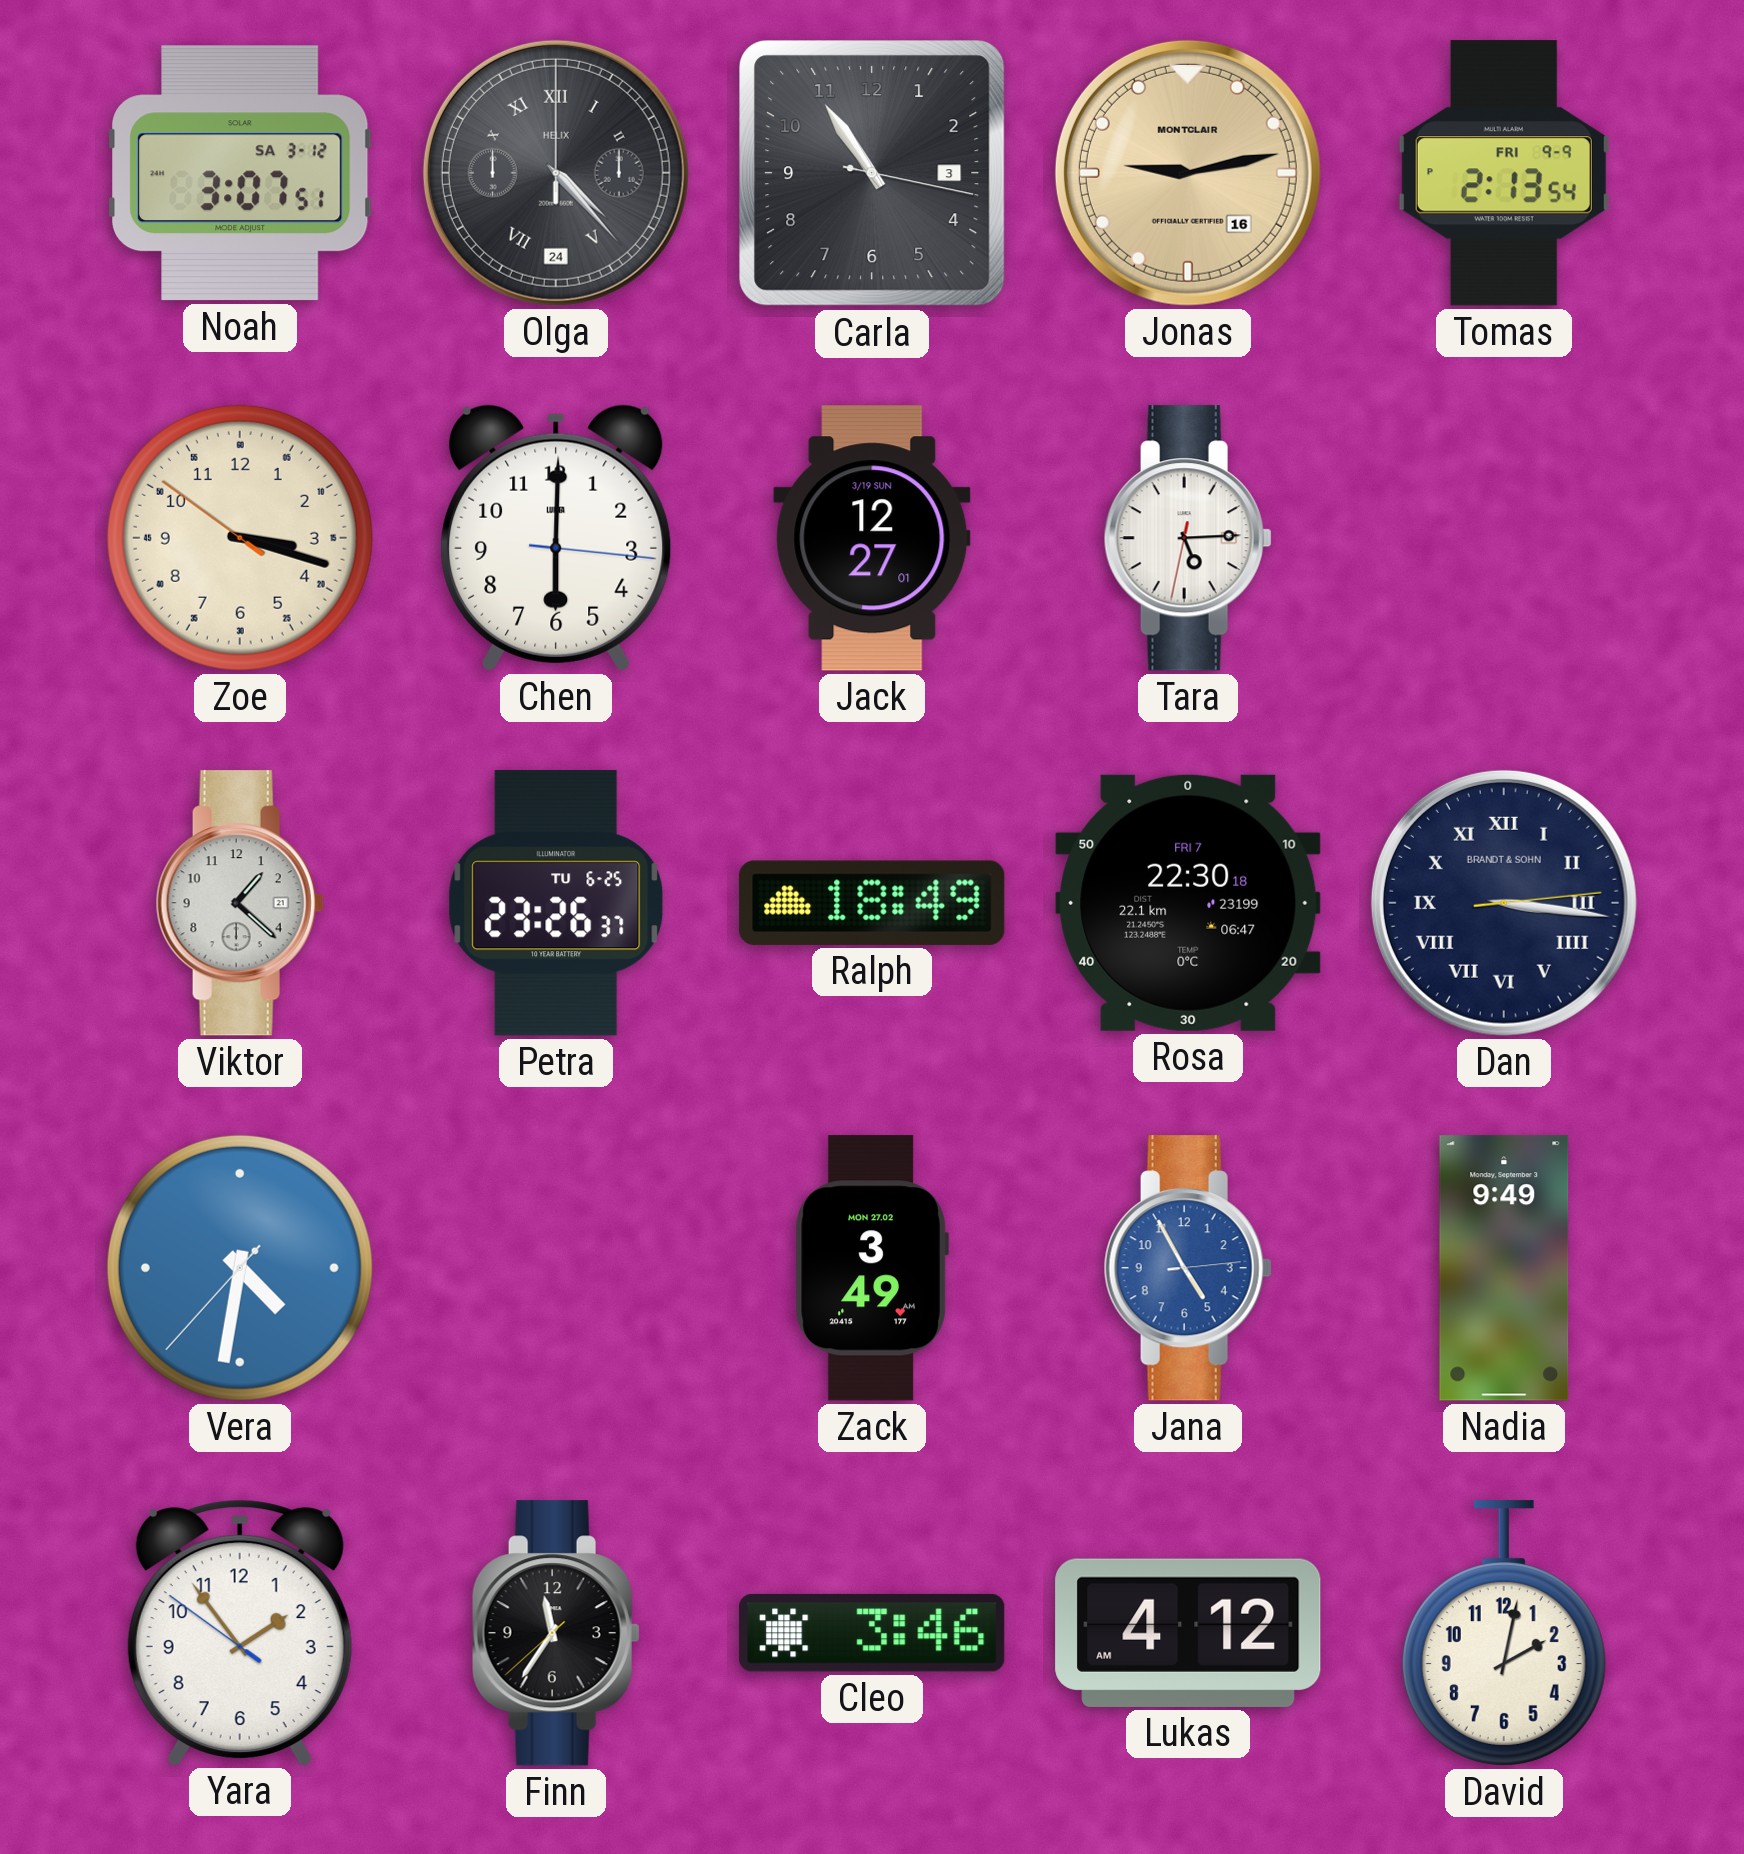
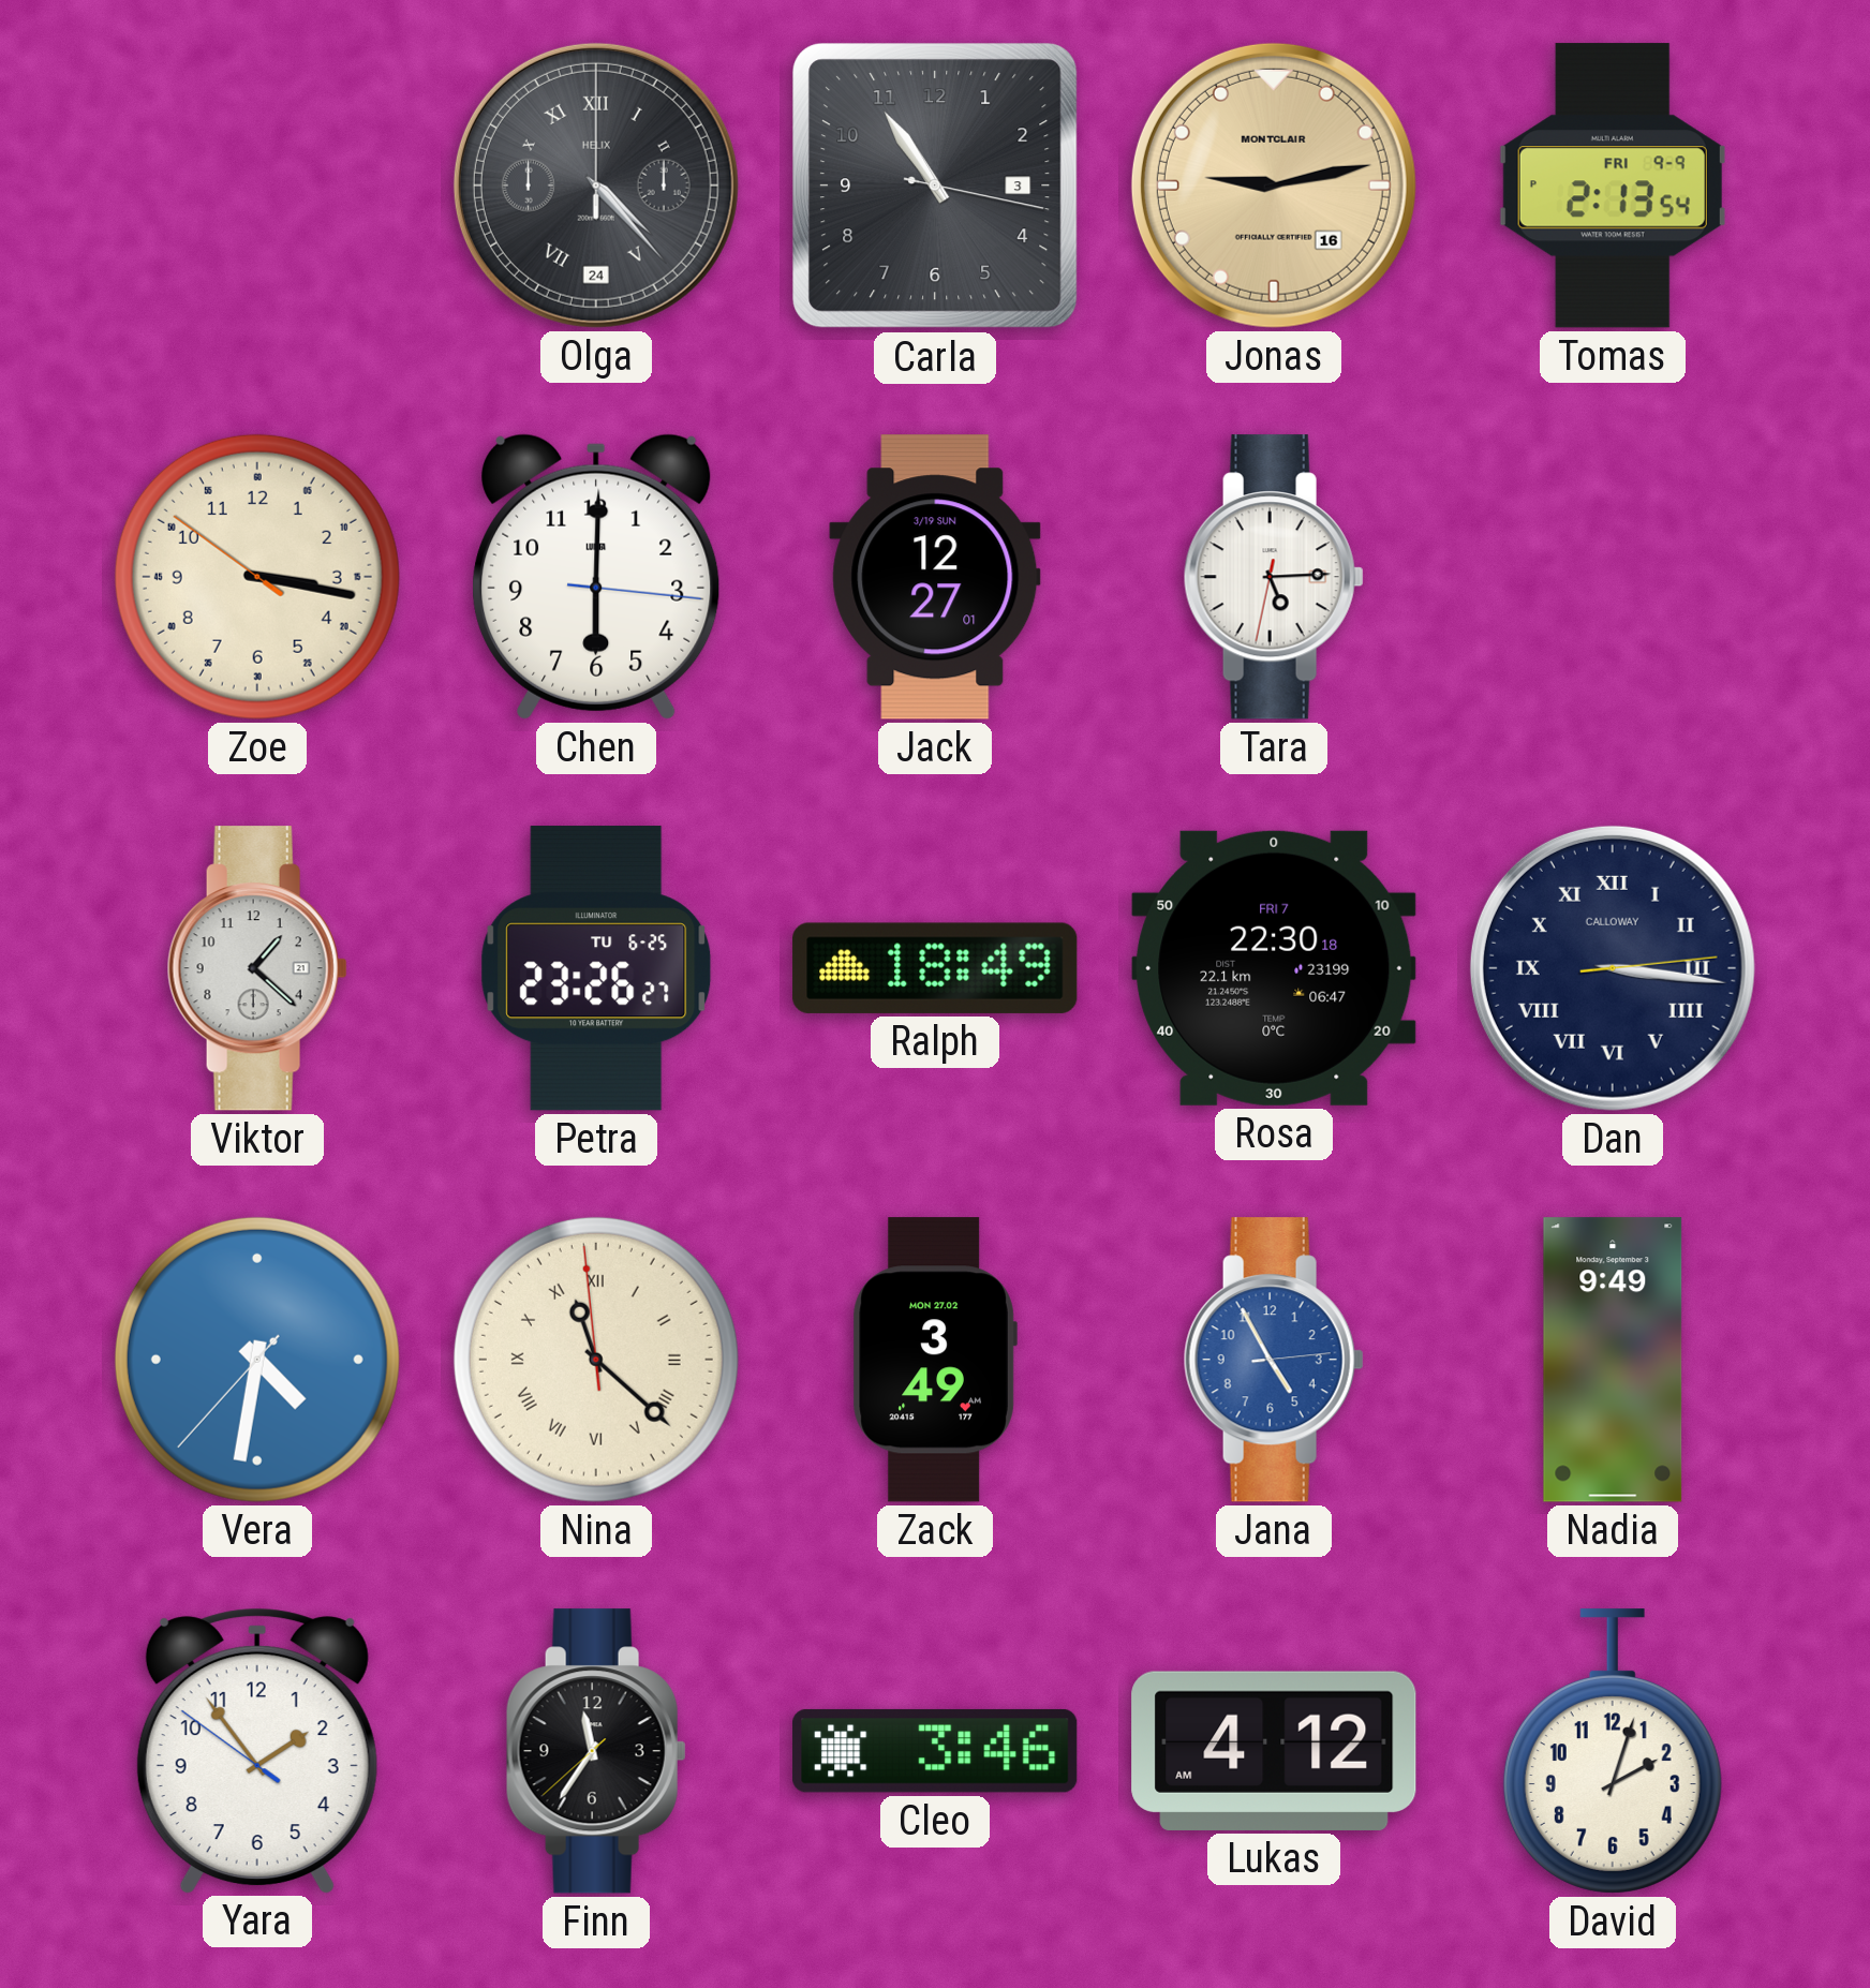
Noah: 3:07 -> none
Zoe: 3:17 -> 3:16
Petra: 23:26:37 -> 23:26:27
Dan brand: BRANDT & SOHN -> CALLOWAY
Nina: none -> 11:21
David: 2:02 -> 2:03
